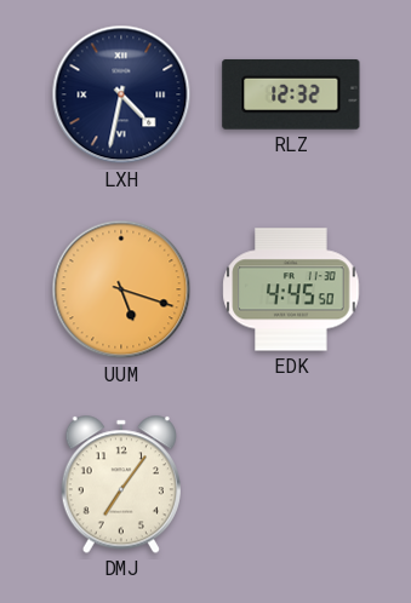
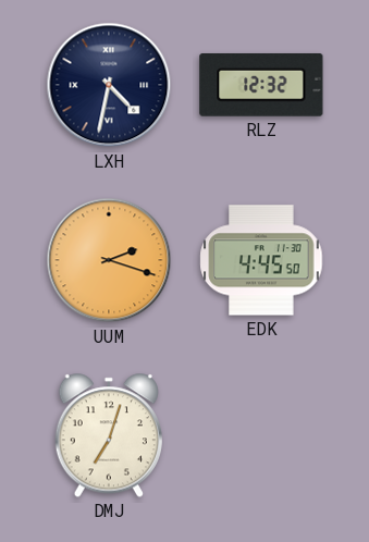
UUM: 5:18 -> 2:18
DMJ: 7:06 -> 7:03
